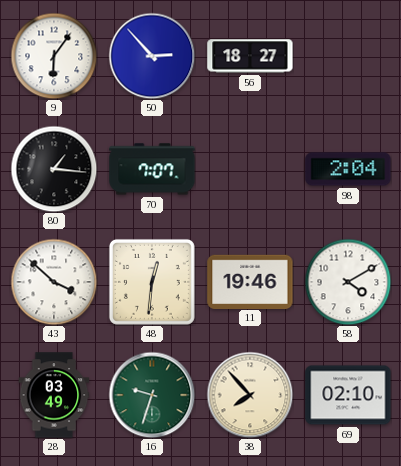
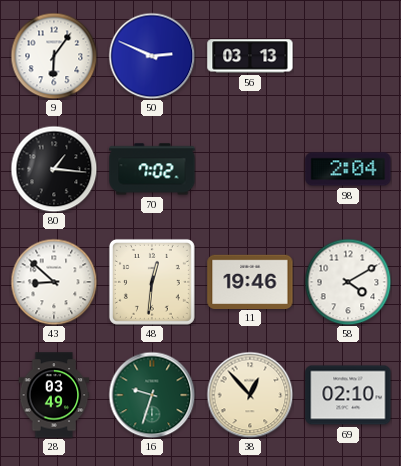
50: 2:53 -> 2:49
56: 18:27 -> 03:13
70: 7:07 -> 7:02
43: 3:52 -> 8:52
38: 7:53 -> 12:53
